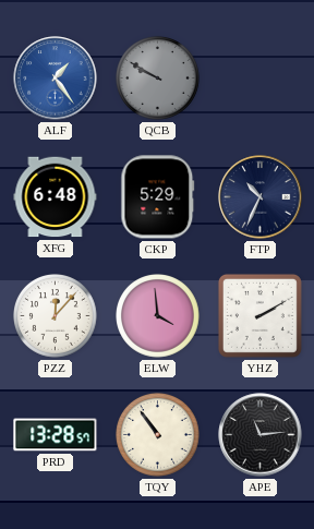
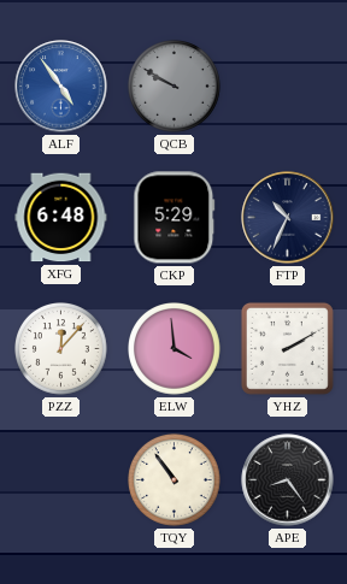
ALF: 1:24 -> 4:54
PRD: 13:28 -> none
APE: 11:14 -> 8:24
